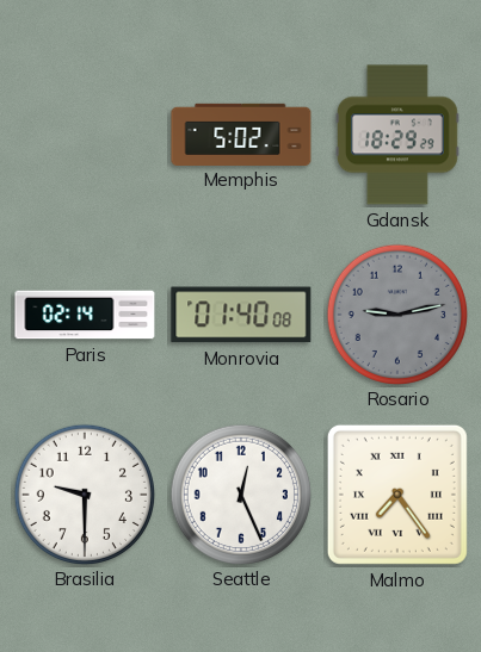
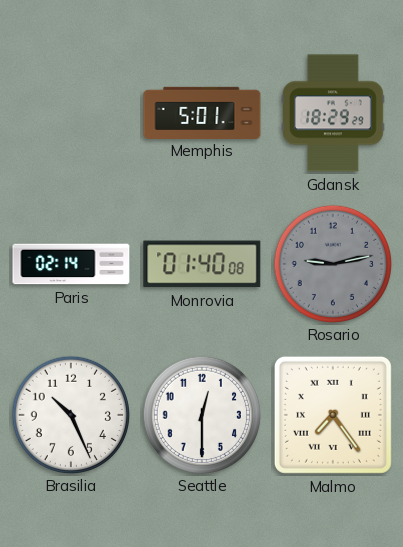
Memphis: 5:02 -> 5:01
Brasilia: 9:30 -> 10:26
Seattle: 12:26 -> 12:30
